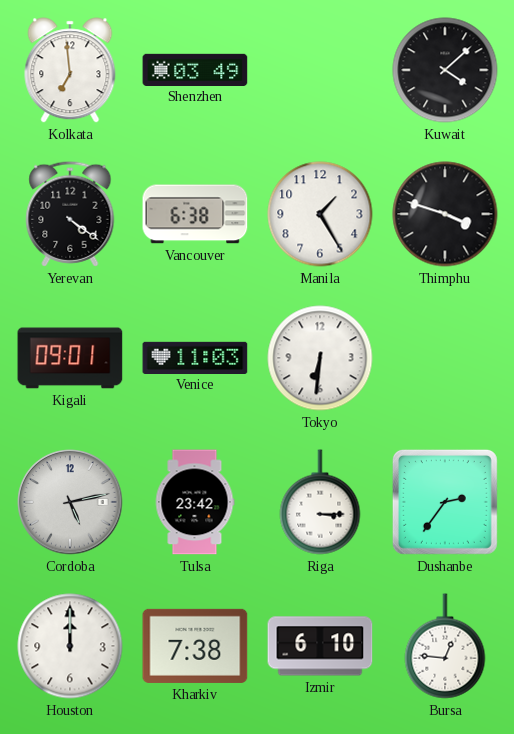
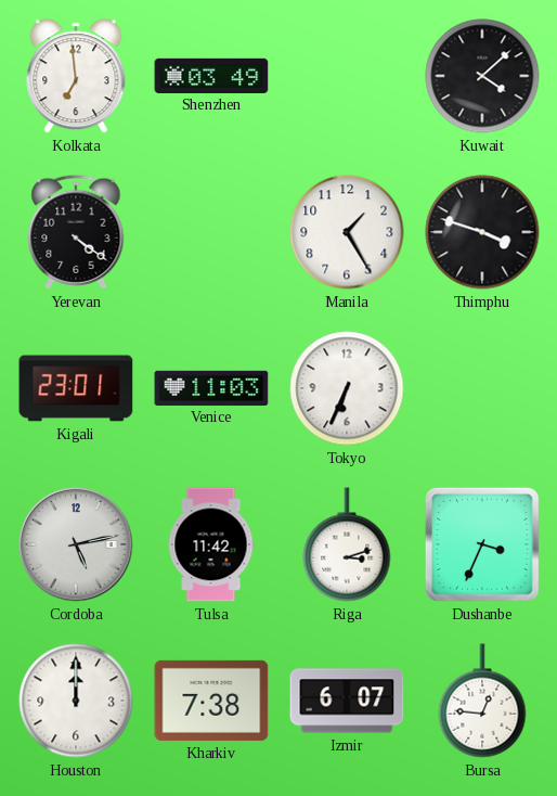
Vancouver: 6:38 -> none
Kigali: 09:01 -> 23:01
Tokyo: 6:31 -> 6:34
Tulsa: 23:42 -> 11:42
Riga: 3:15 -> 3:12
Dushanbe: 2:36 -> 3:34
Izmir: 6:10 -> 6:07
